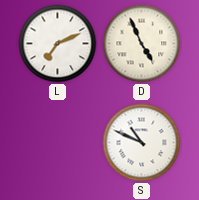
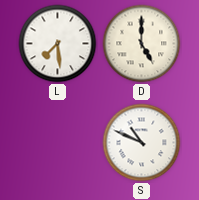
L: 7:11 -> 7:29
D: 4:56 -> 5:00
